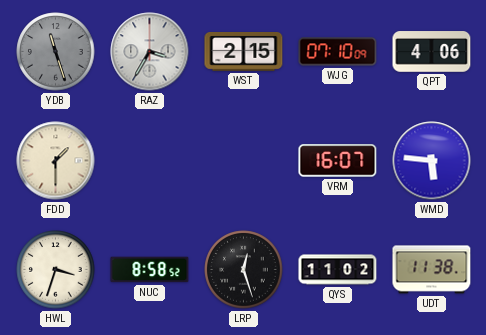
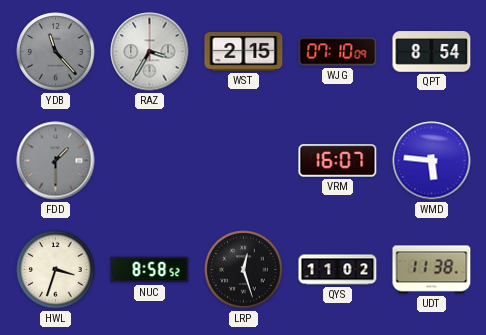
YDB: 11:27 -> 11:23
QPT: 4:06 -> 8:54
FDD dial: cream -> grey
